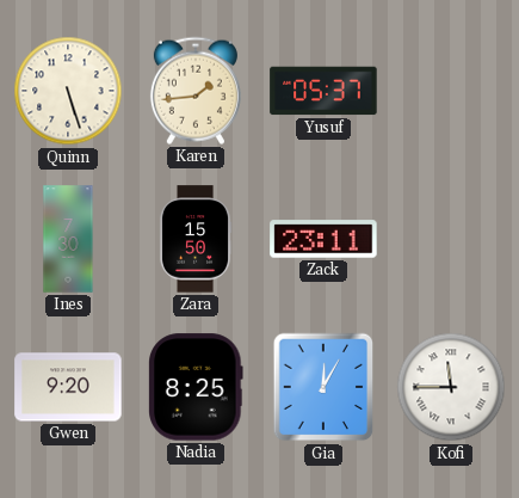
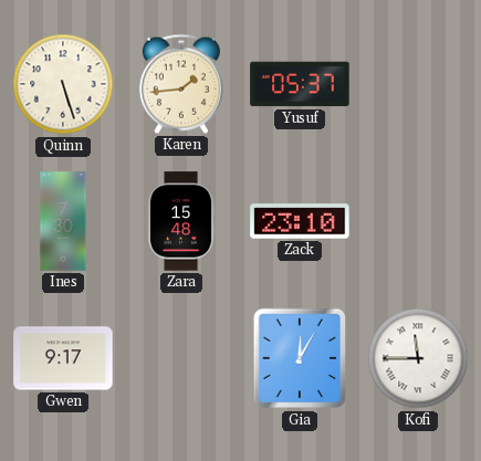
Zara: 15:50 -> 15:48
Zack: 23:11 -> 23:10
Gwen: 9:20 -> 9:17
Nadia: 8:25 -> none
